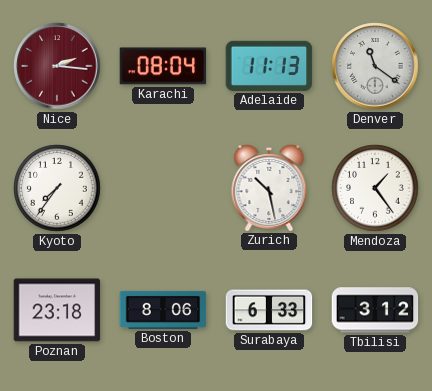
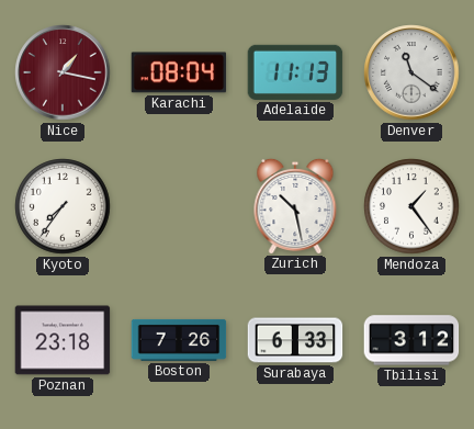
Nice: 2:16 -> 1:17
Boston: 8:06 -> 7:26
